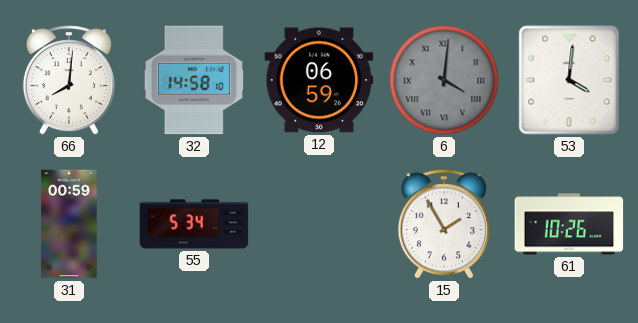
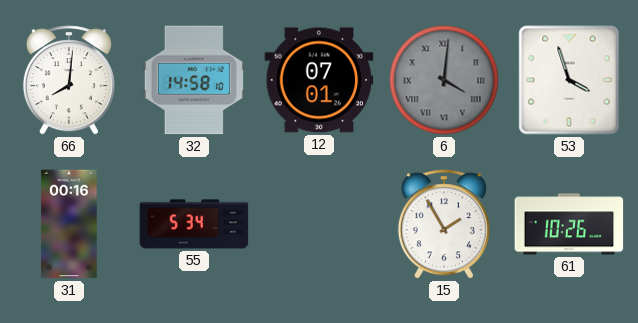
12: 06:59 -> 07:01
53: 4:01 -> 3:57
31: 00:59 -> 00:16
